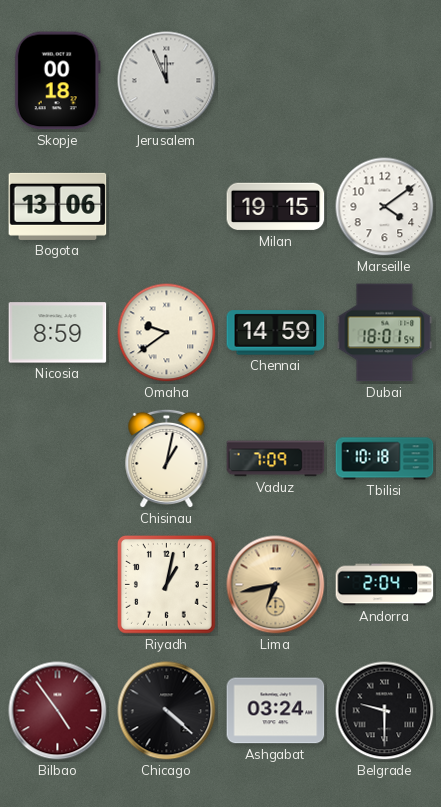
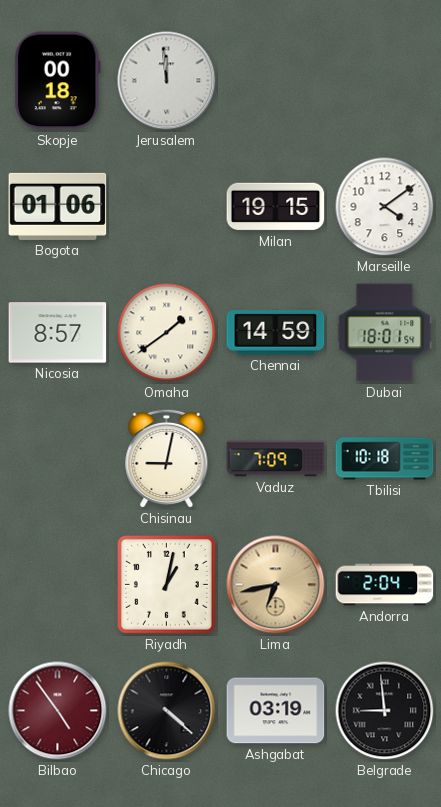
Jerusalem: 11:56 -> 11:59
Bogota: 13:06 -> 01:06
Nicosia: 8:59 -> 8:57
Omaha: 9:39 -> 1:39
Chisinau: 1:02 -> 9:02
Ashgabat: 03:24 -> 03:19
Belgrade: 9:30 -> 8:59
